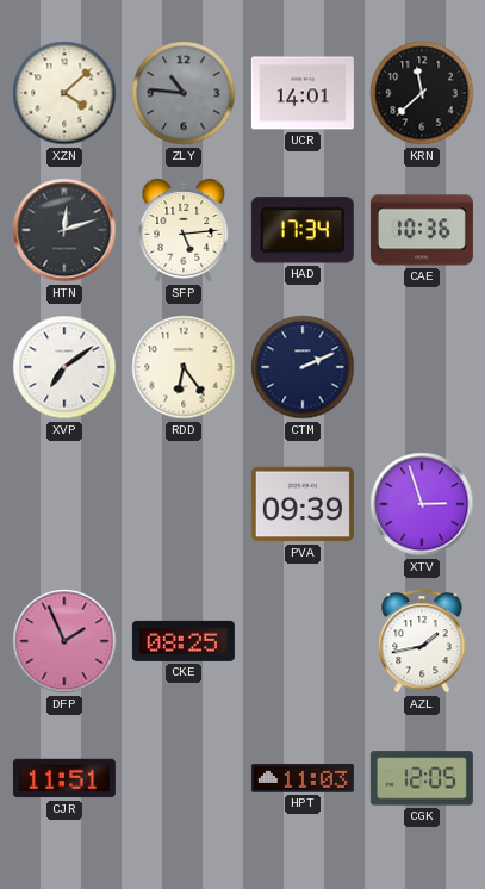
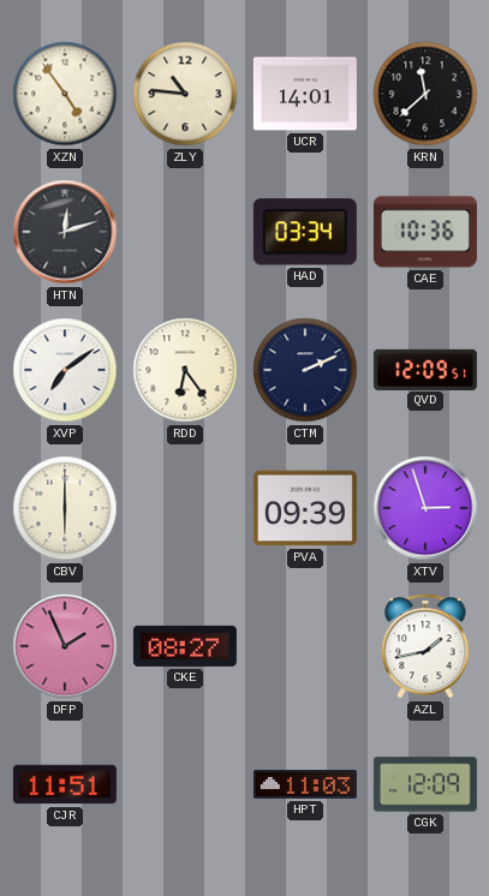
XZN: 4:08 -> 4:54
ZLY dial: grey -> cream
SFP: 5:14 -> none
HAD: 17:34 -> 03:34
QVD: none -> 12:09
CBV: none -> 6:00
CKE: 08:25 -> 08:27
CGK: 12:05 -> 12:09
